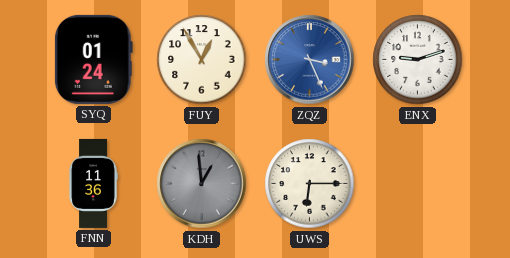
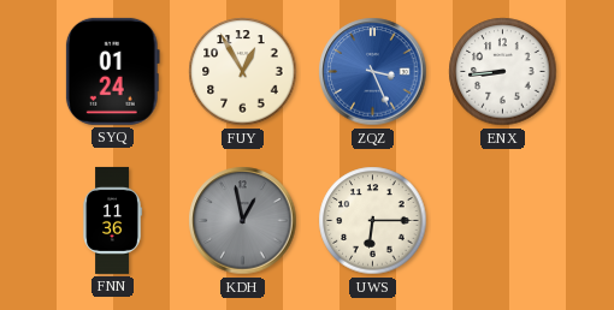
ENX: 9:12 -> 8:44
KDH: 12:59 -> 12:58
